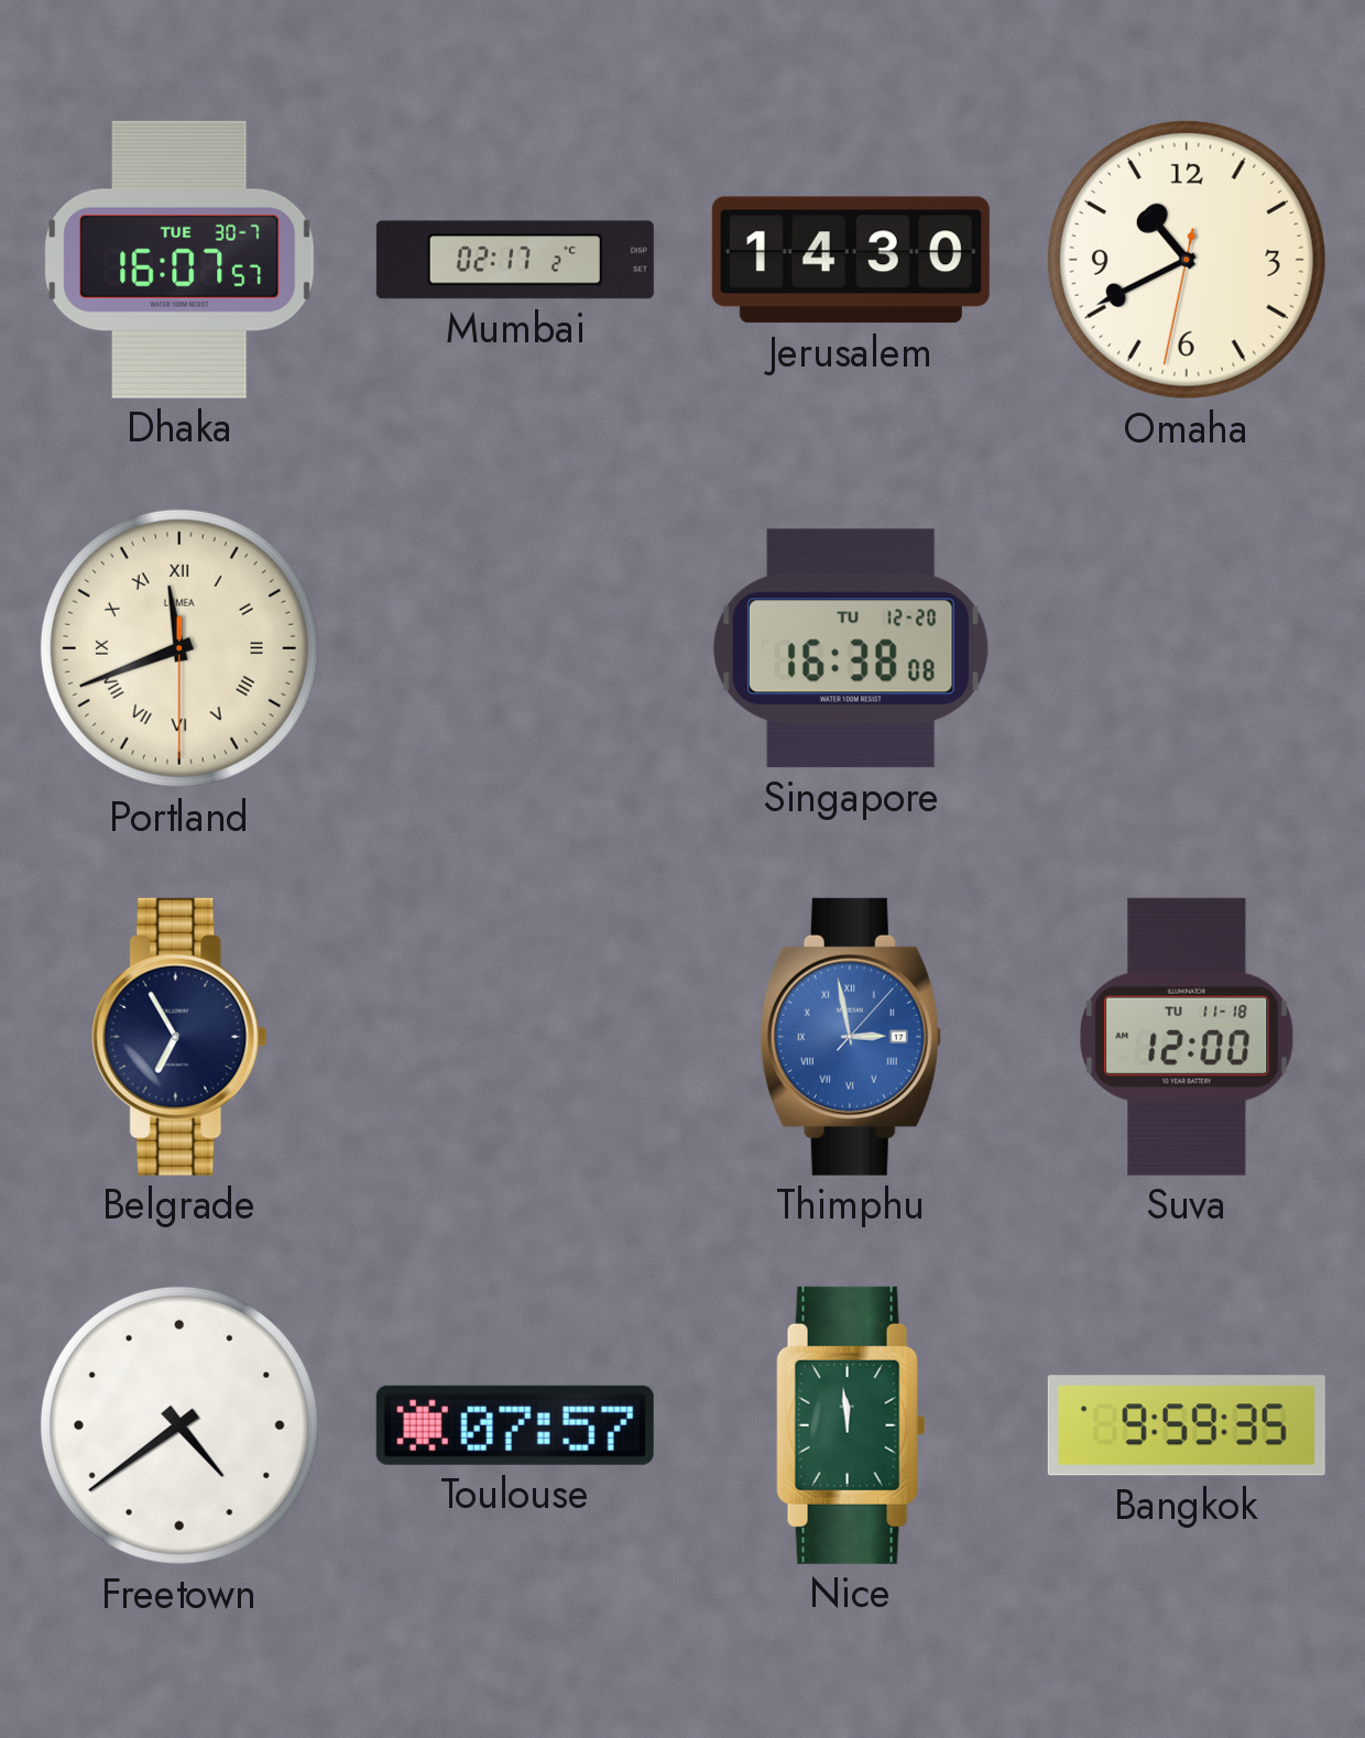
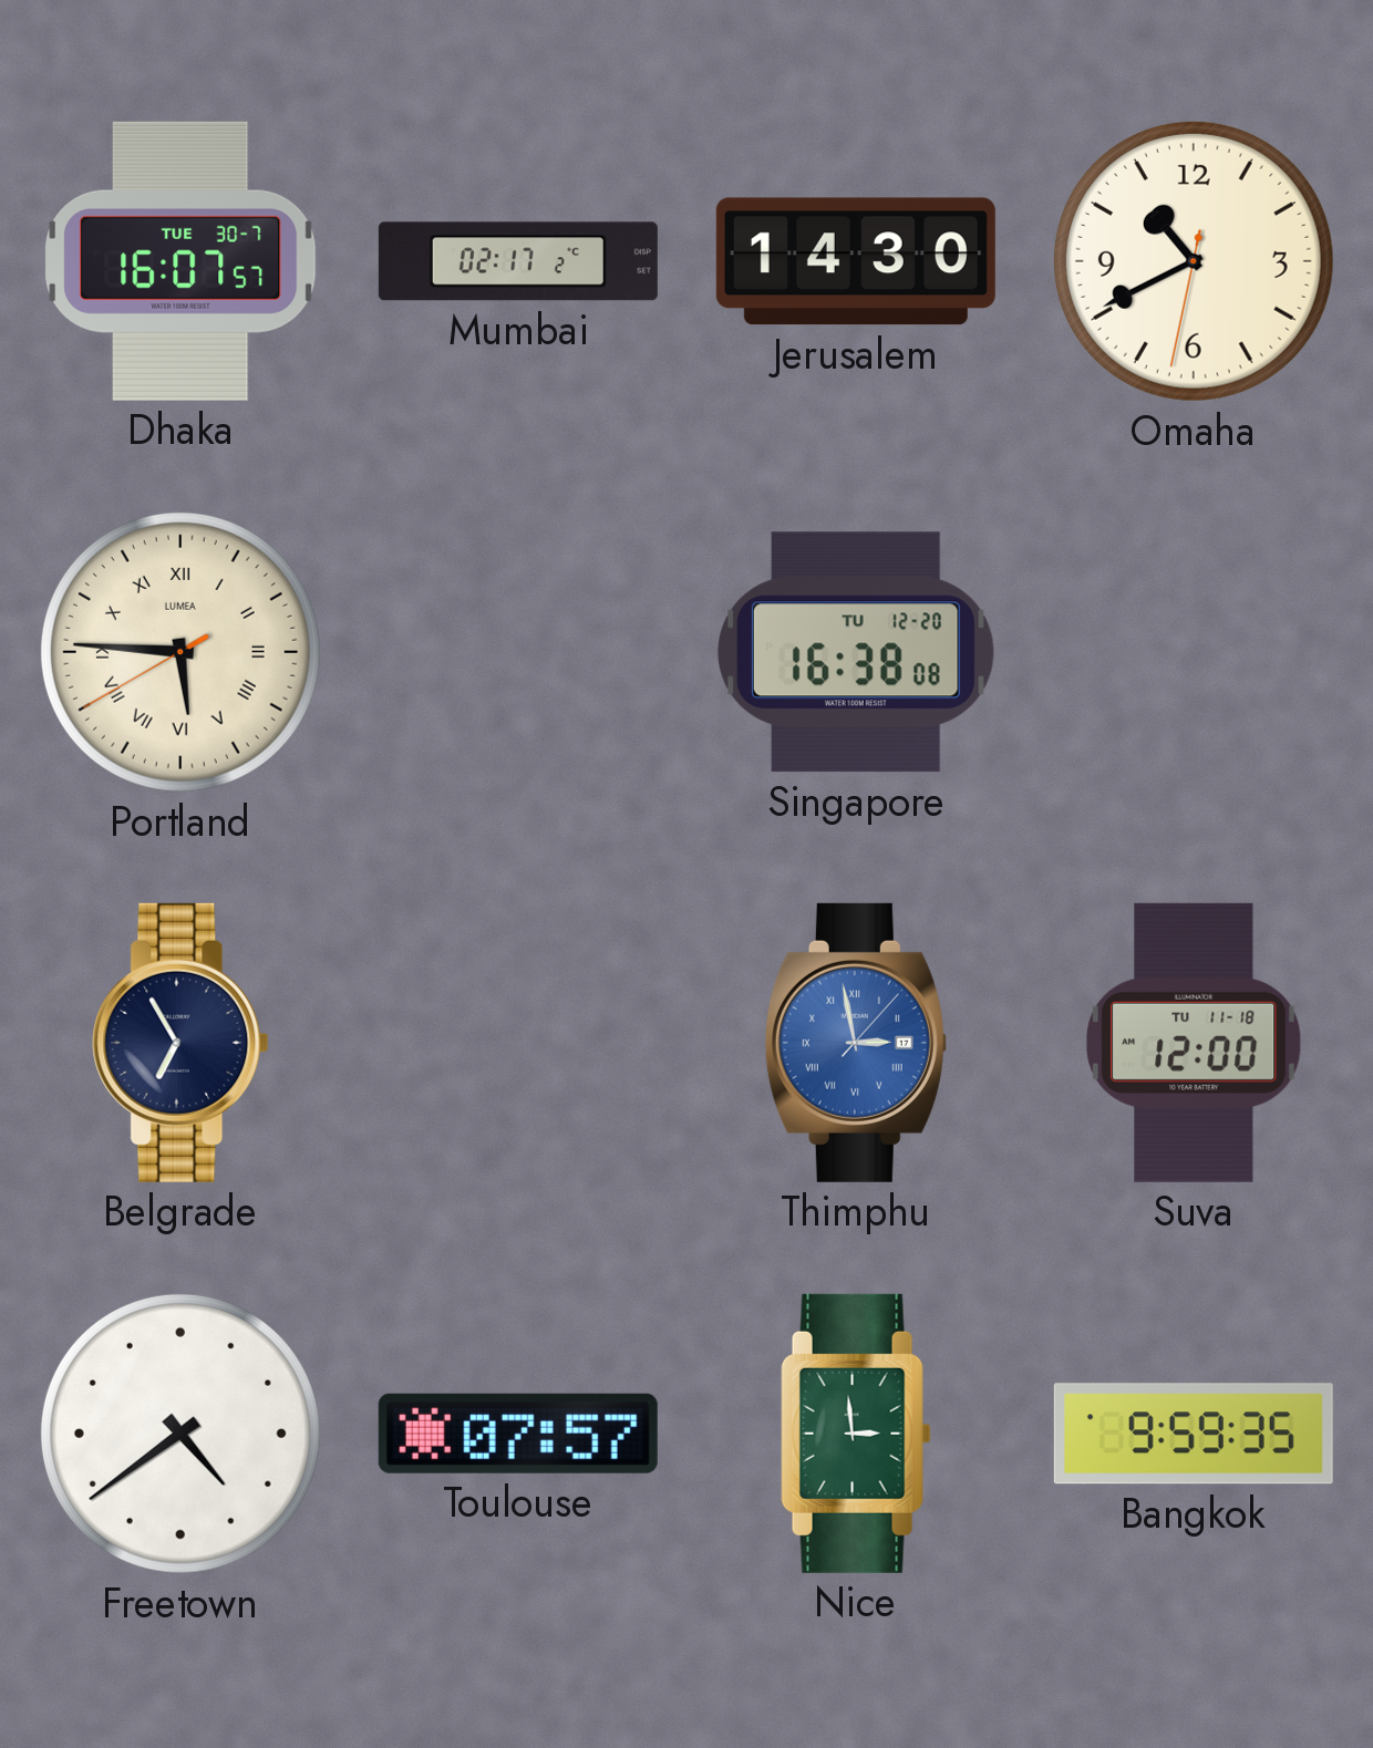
Portland: 11:41 -> 5:45
Nice: 11:59 -> 2:59
